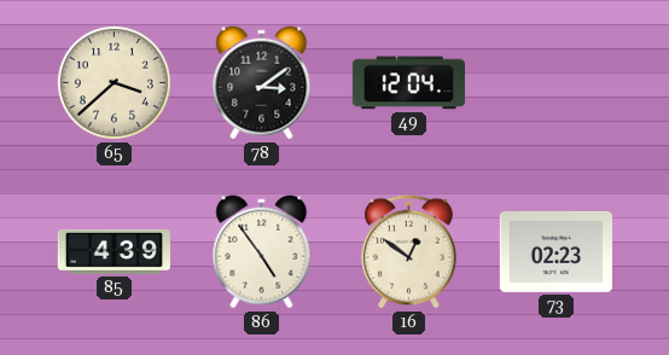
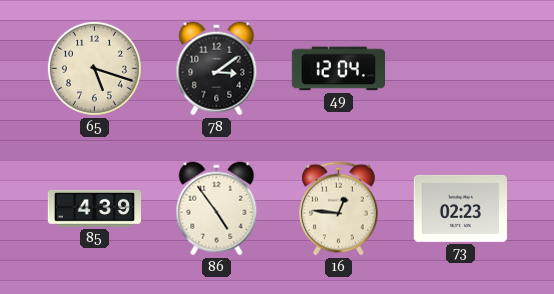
65: 3:38 -> 5:18
16: 12:51 -> 12:46
